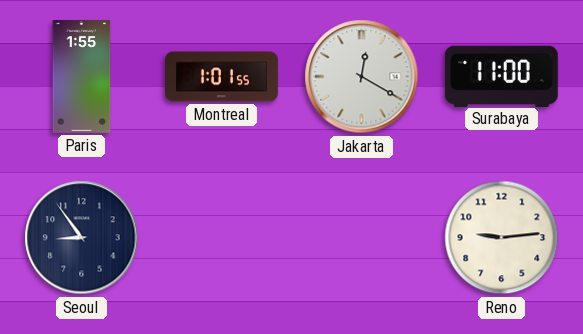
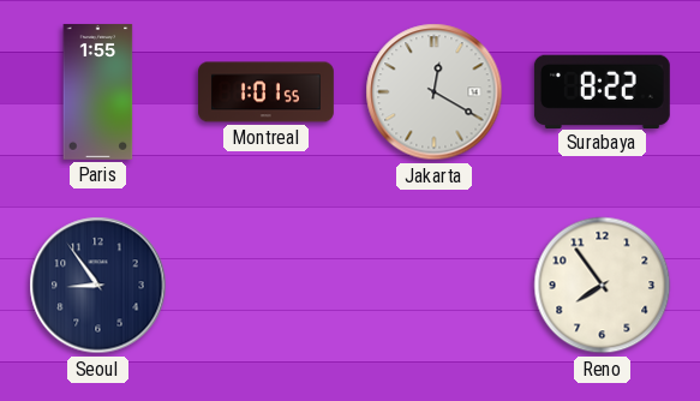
Surabaya: 11:00 -> 8:22
Reno: 9:14 -> 7:54
